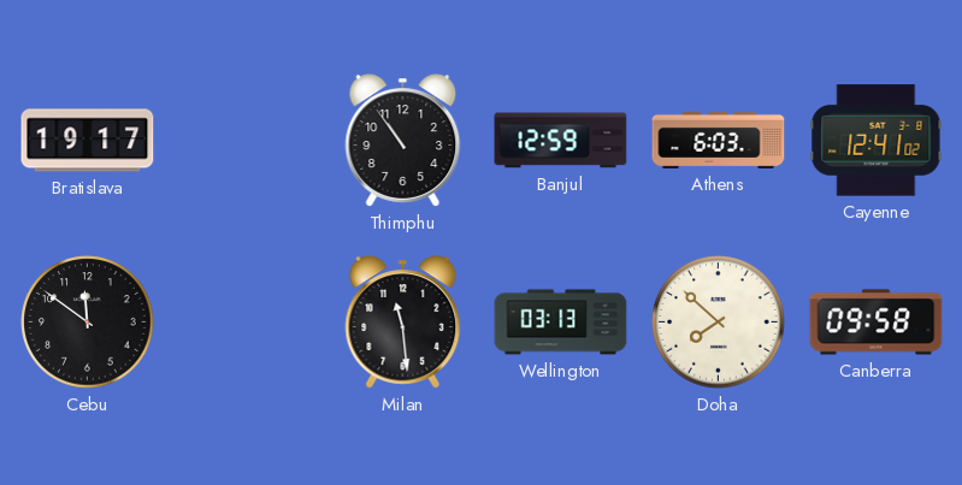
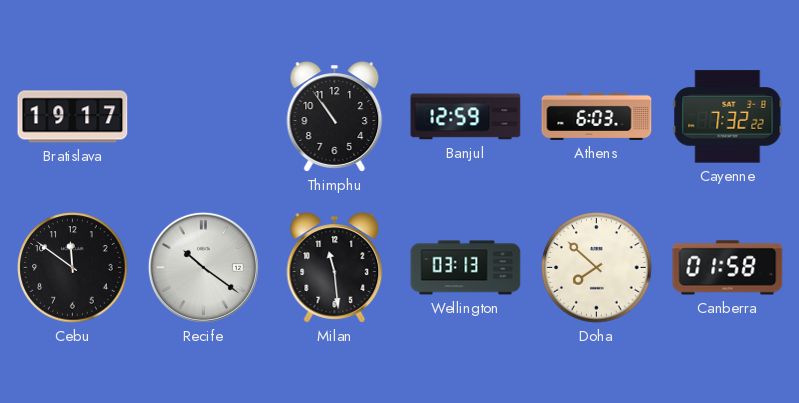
Cayenne: 12:41 -> 7:32
Recife: none -> 10:21
Canberra: 09:58 -> 01:58
